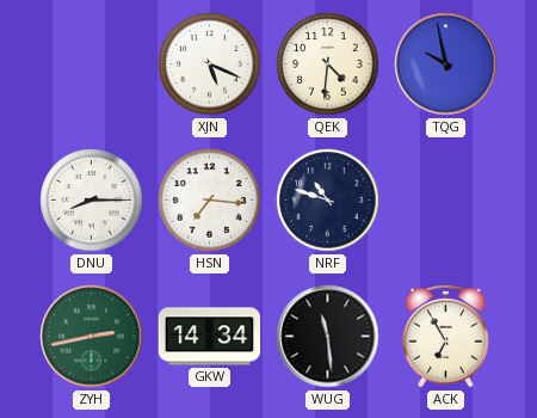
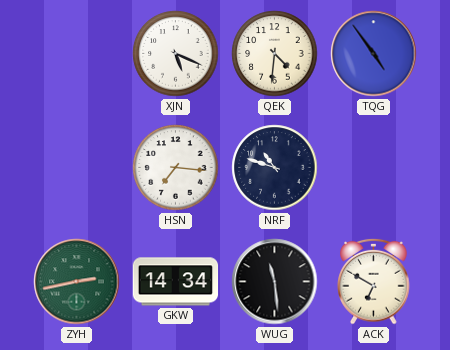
TQG: 9:58 -> 4:54
DNU: 8:15 -> none
ACK: 6:55 -> 6:50
